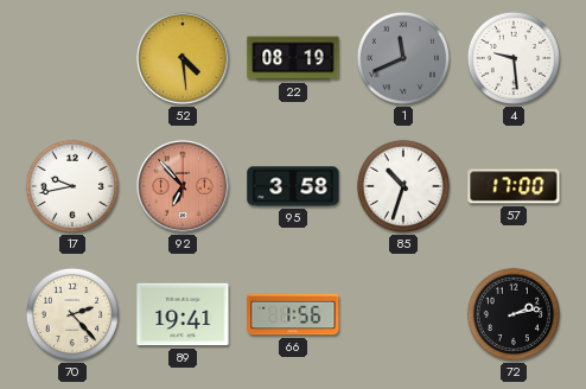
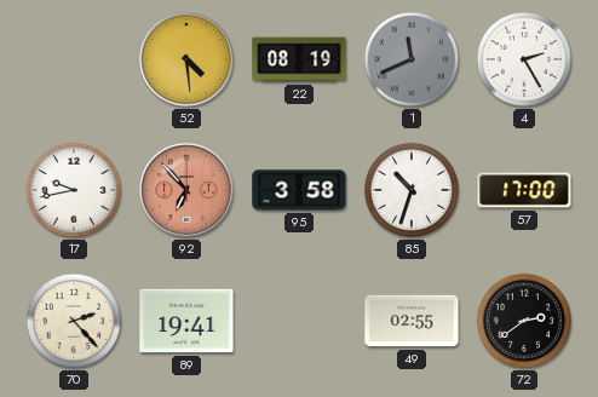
4: 9:29 -> 2:25
66: 1:56 -> none
49: none -> 02:55
72: 2:13 -> 2:39
